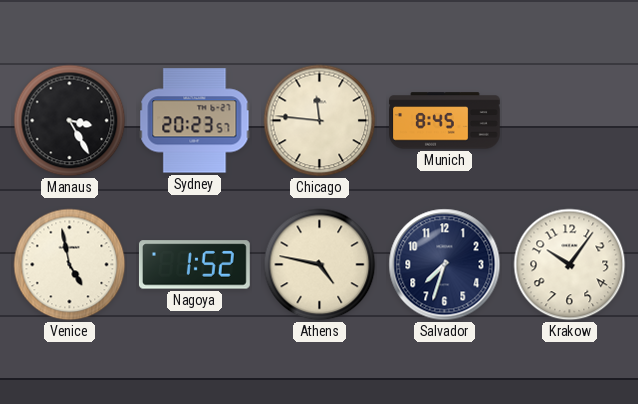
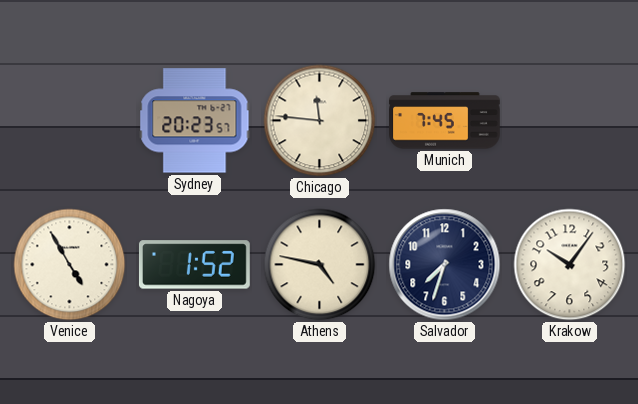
Manaus: 3:25 -> none
Munich: 8:45 -> 7:45
Venice: 4:58 -> 4:55
